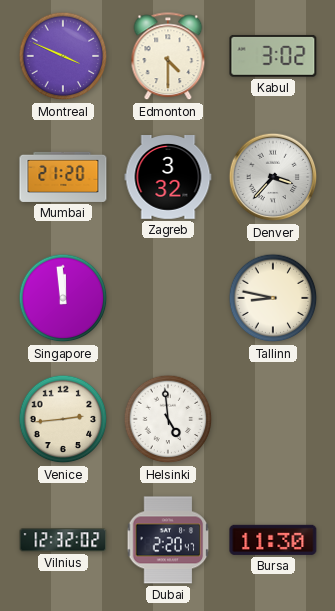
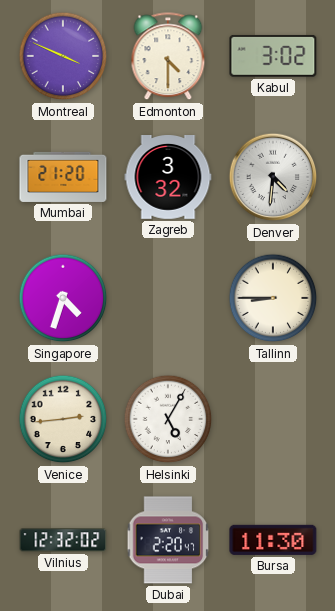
Denver: 3:37 -> 4:31
Singapore: 11:59 -> 4:33
Tallinn: 8:47 -> 8:45
Helsinki: 4:59 -> 5:05
